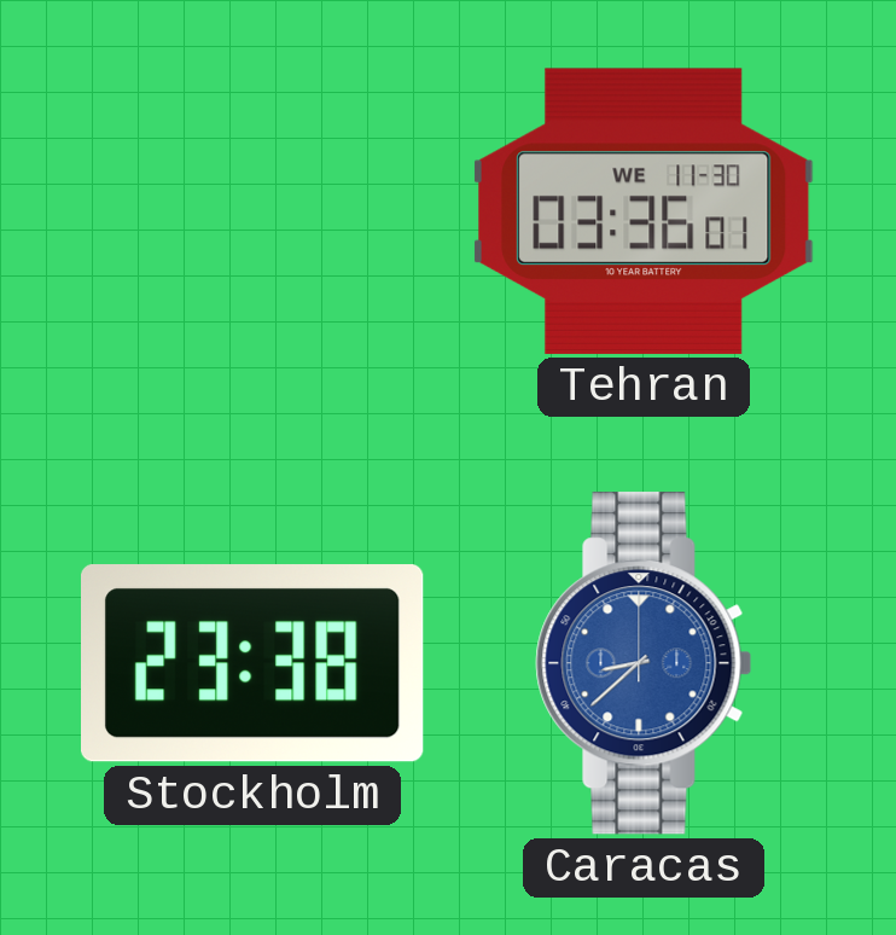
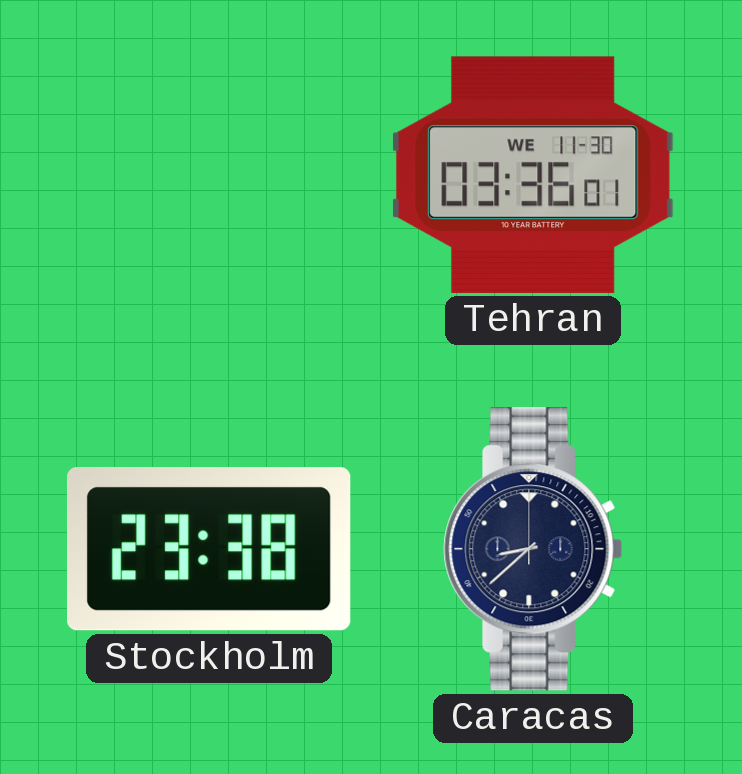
Caracas dial: blue -> navy
